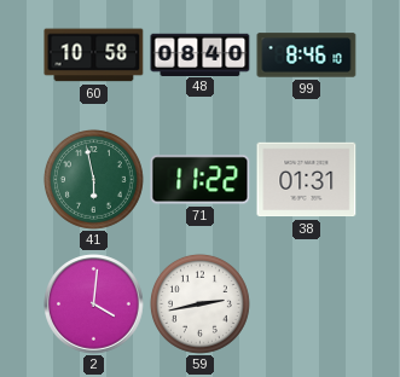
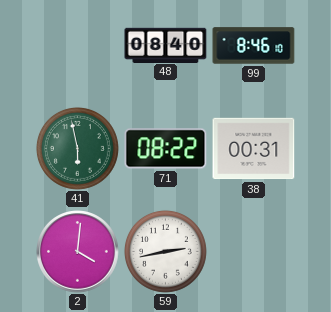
60: 10:58 -> none
71: 11:22 -> 08:22
38: 01:31 -> 00:31
